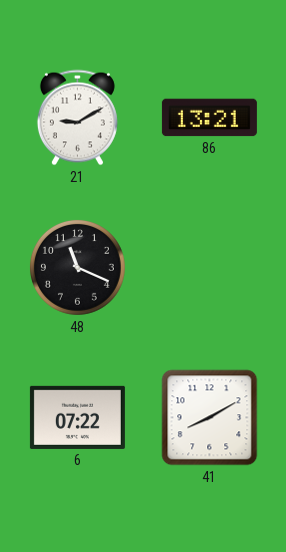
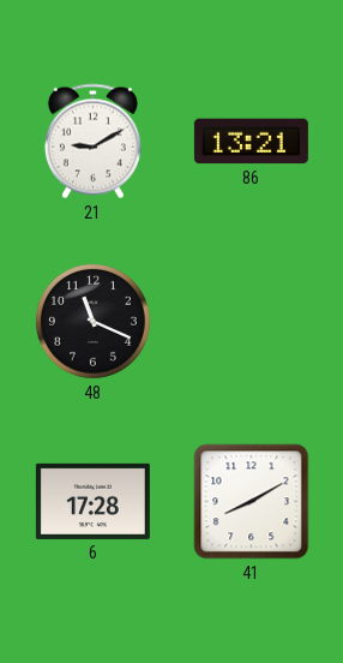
6: 07:22 -> 17:28
